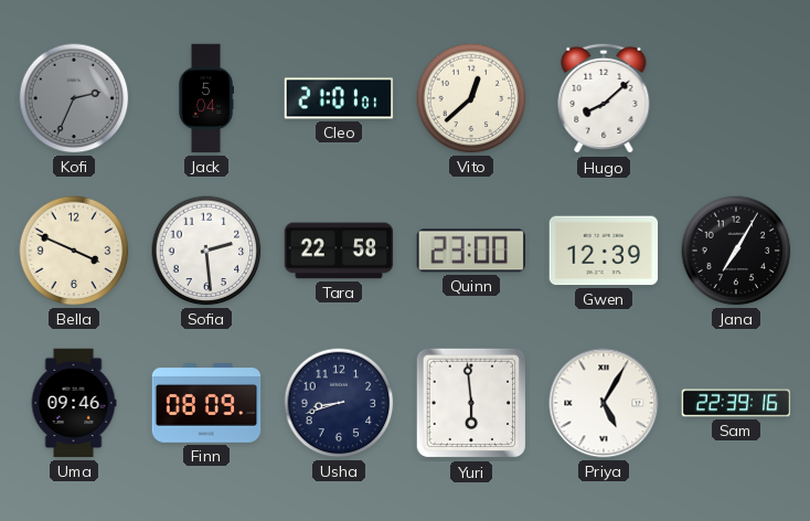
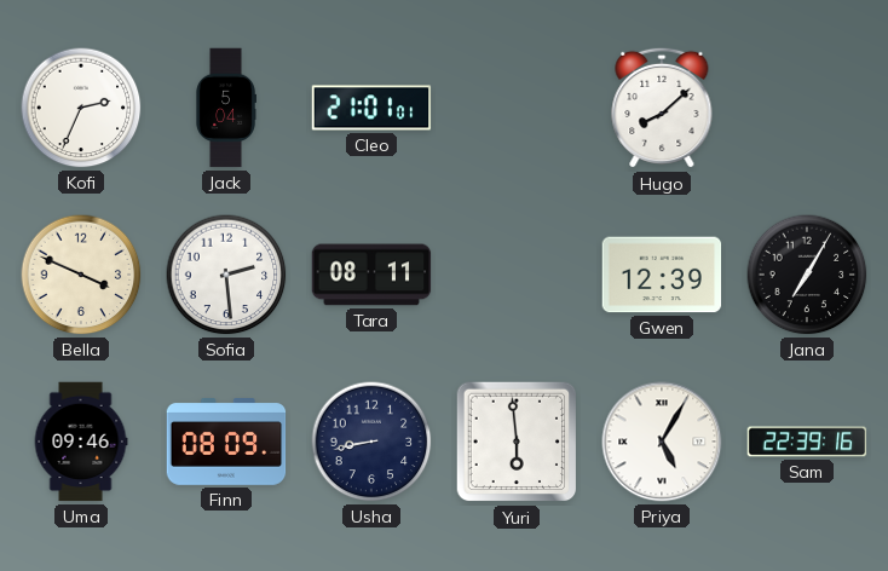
Kofi dial: grey -> white
Vito: 12:38 -> none
Tara: 22:58 -> 08:11
Quinn: 23:00 -> none
Usha: 8:42 -> 8:43
